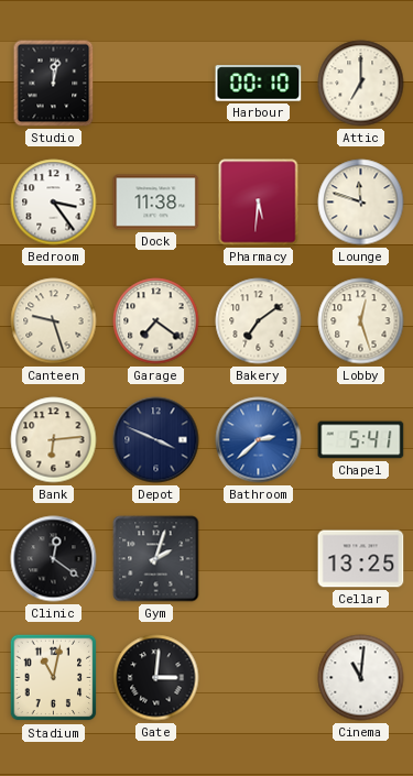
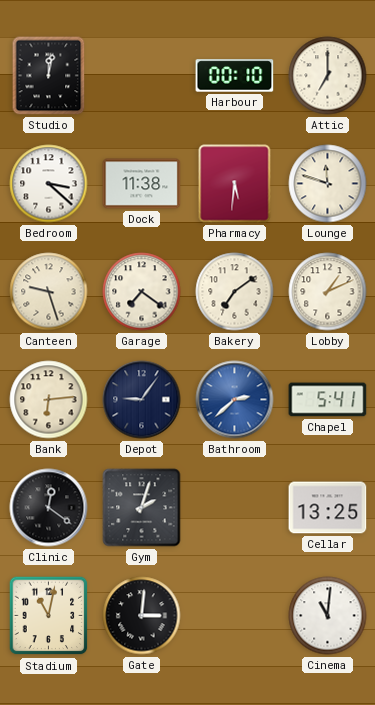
Bedroom: 3:24 -> 3:22
Lobby: 12:27 -> 1:11
Depot: 3:49 -> 9:06
